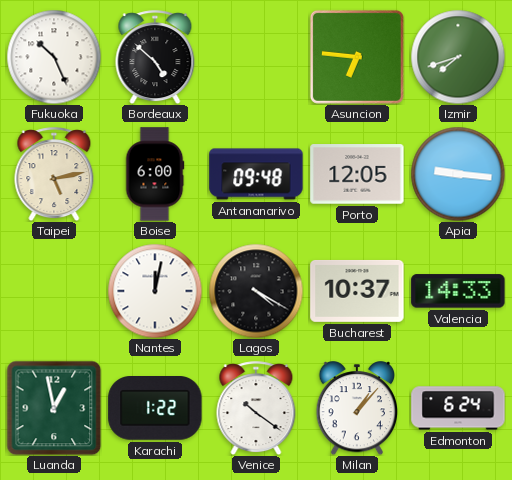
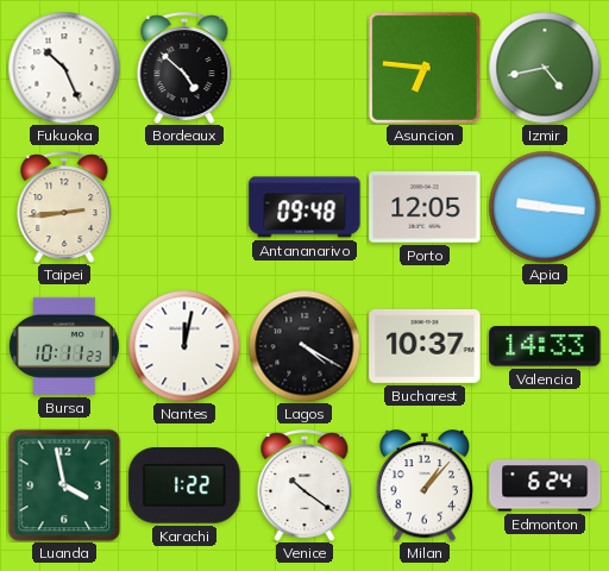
Izmir: 7:42 -> 4:43
Taipei: 5:13 -> 2:44
Boise: 6:00 -> none
Bursa: none -> 10:11
Luanda: 12:58 -> 3:58
